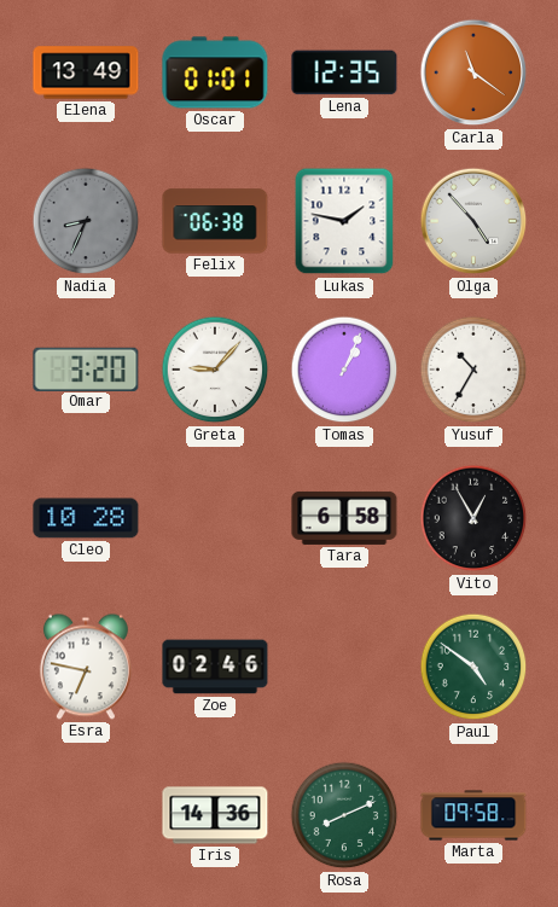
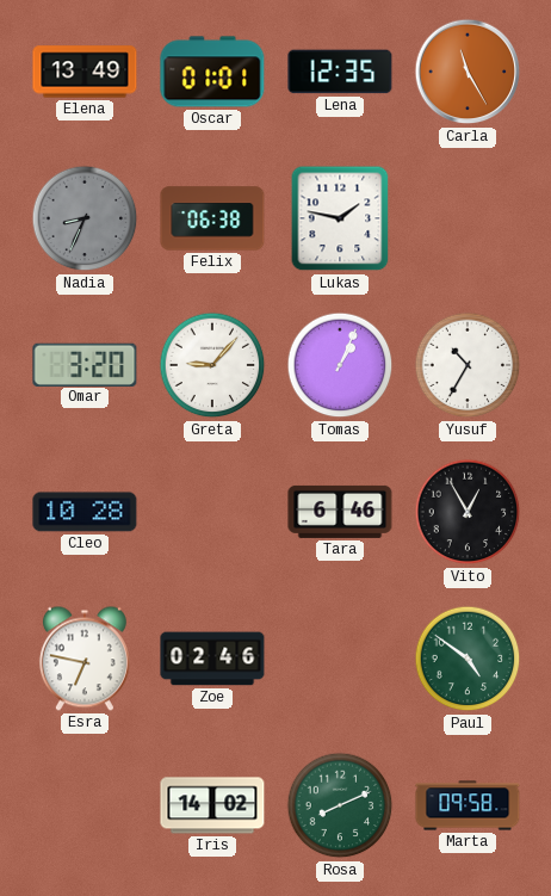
Carla: 11:21 -> 11:25
Olga: 4:53 -> none
Tara: 6:58 -> 6:46
Iris: 14:36 -> 14:02
